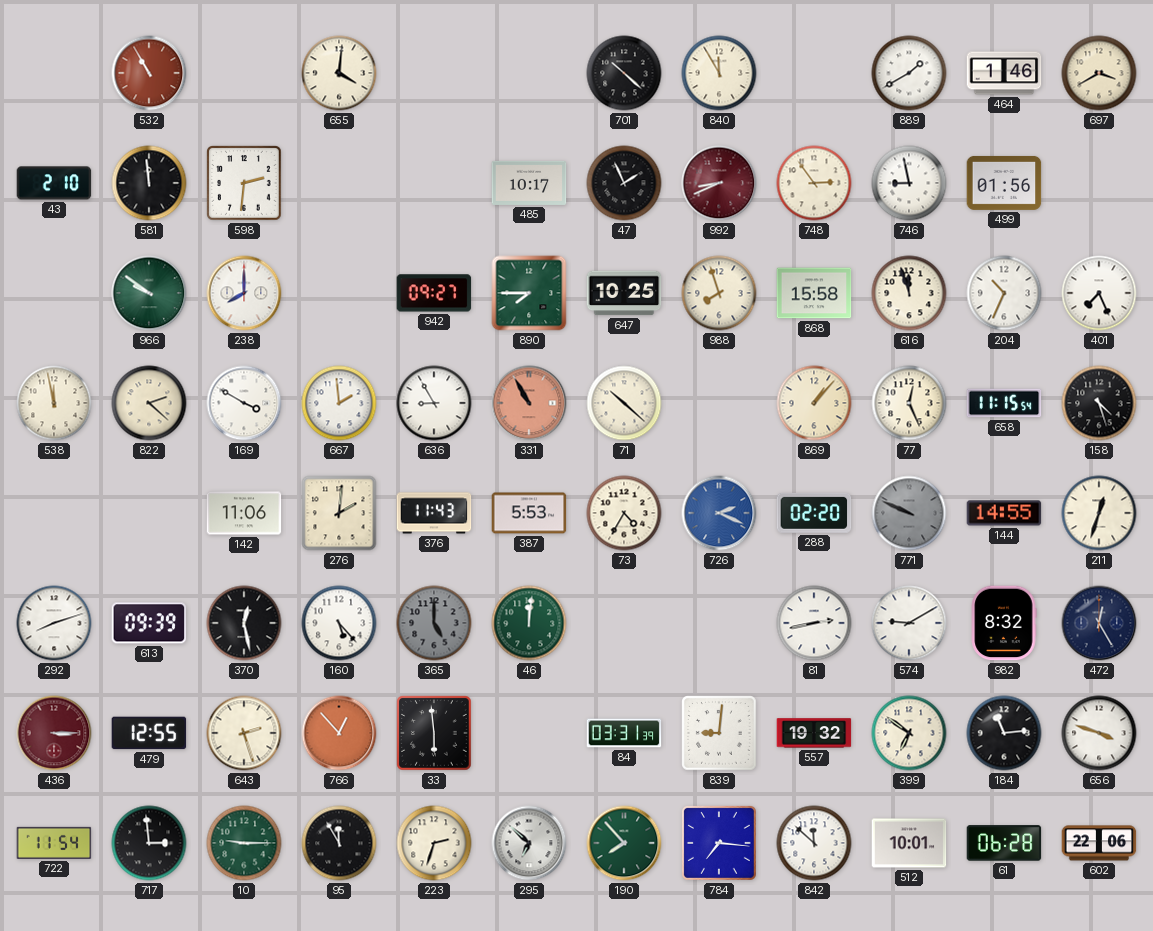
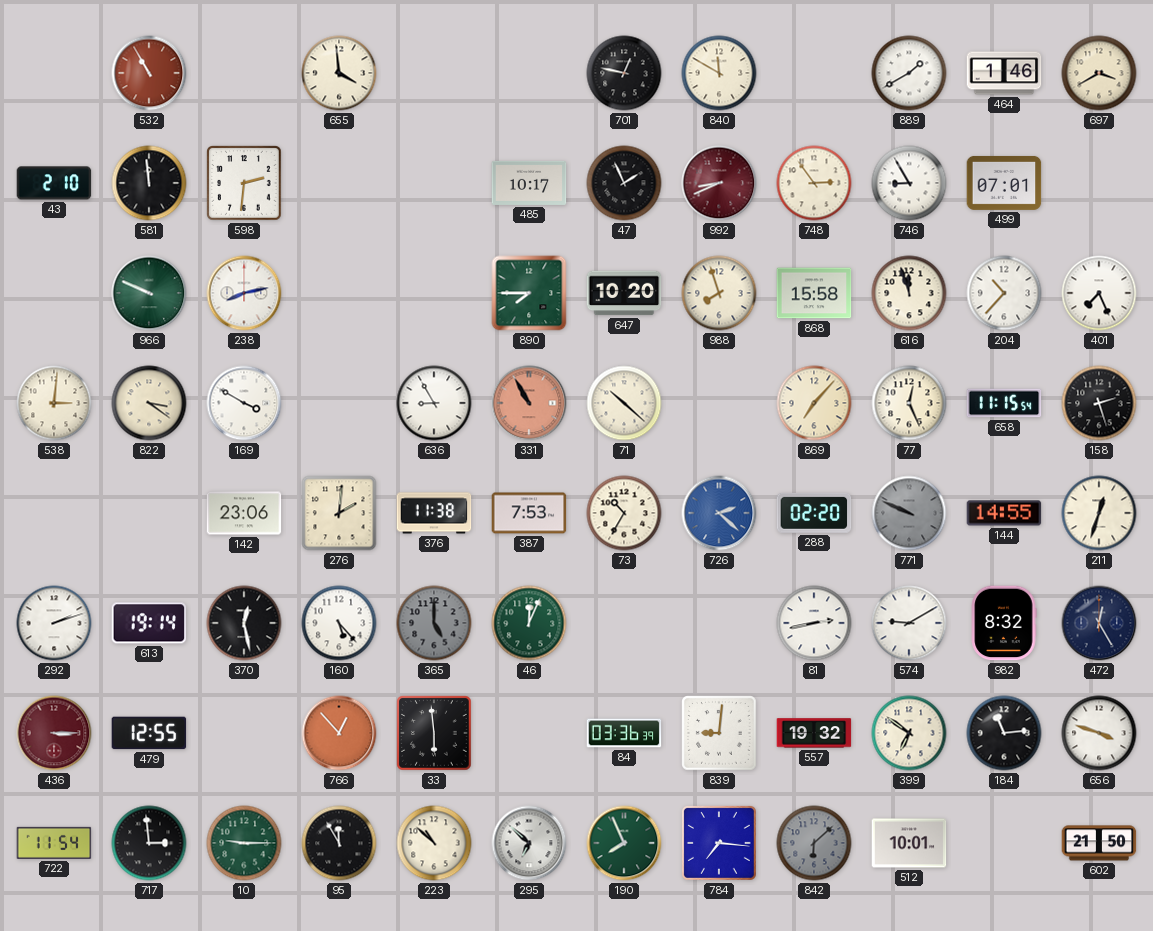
655: 4:01 -> 3:59
701: 10:22 -> 12:47
840: 11:55 -> 11:50
746: 8:58 -> 8:55
499: 01:56 -> 07:01
966: 9:51 -> 9:49
238: 8:00 -> 8:13
942: 09:27 -> none
647: 10:25 -> 10:20
204: 10:34 -> 10:37
538: 11:58 -> 3:01
822: 2:22 -> 3:21
667: 1:59 -> none
869: 1:07 -> 7:07
158: 4:27 -> 2:27
142: 11:06 -> 23:06
376: 11:43 -> 11:38
387: 5:53 -> 7:53
73: 4:35 -> 10:35
726: 2:19 -> 2:22
292: 8:12 -> 2:12
613: 09:39 -> 19:14
46: 12:01 -> 12:04
643: 2:27 -> none
84: 03:31 -> 03:36
223: 2:33 -> 10:52
190: 7:53 -> 7:56
842: 11:52 -> 6:08
842 dial: white -> grey
61: 06:28 -> none
602: 22:06 -> 21:50
